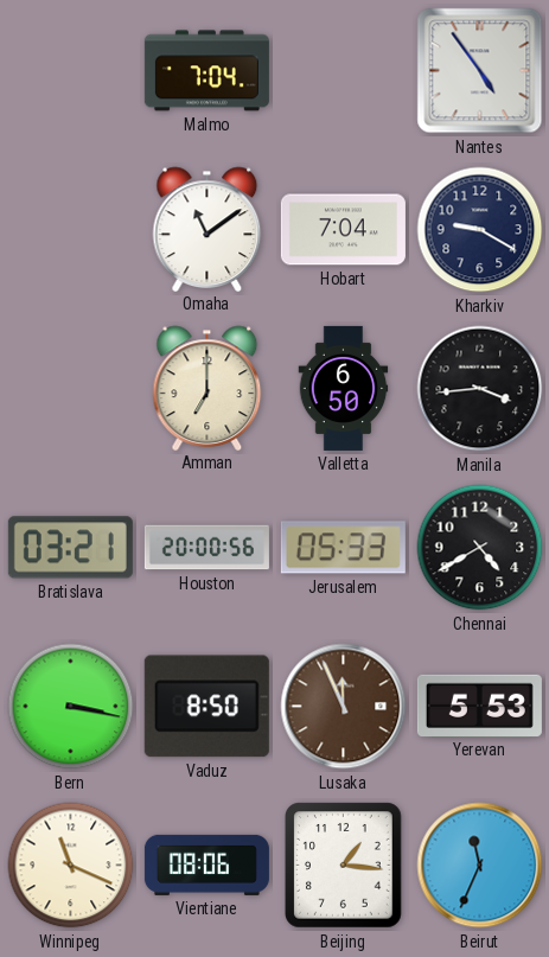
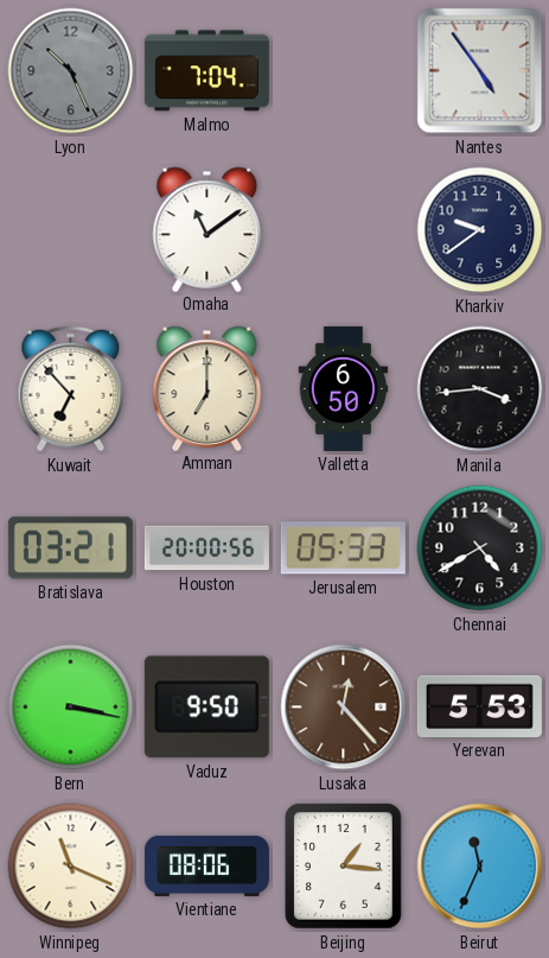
Lyon: none -> 10:26
Hobart: 7:04 -> none
Kharkiv: 9:20 -> 9:39
Kuwait: none -> 6:53
Vaduz: 8:50 -> 9:50
Lusaka: 11:56 -> 12:23
